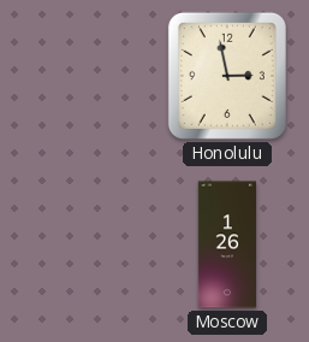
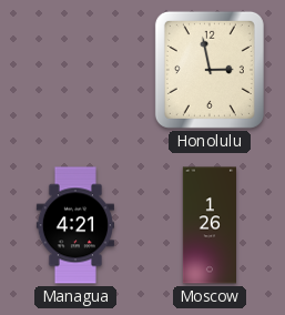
Managua: none -> 4:21
